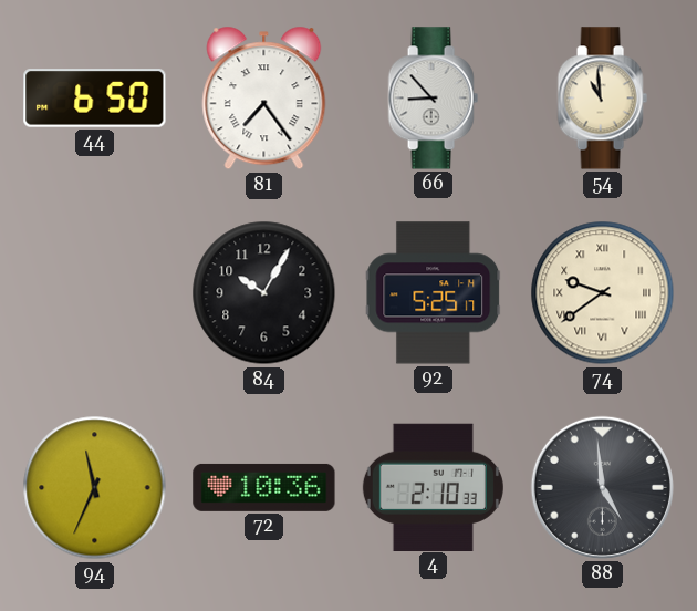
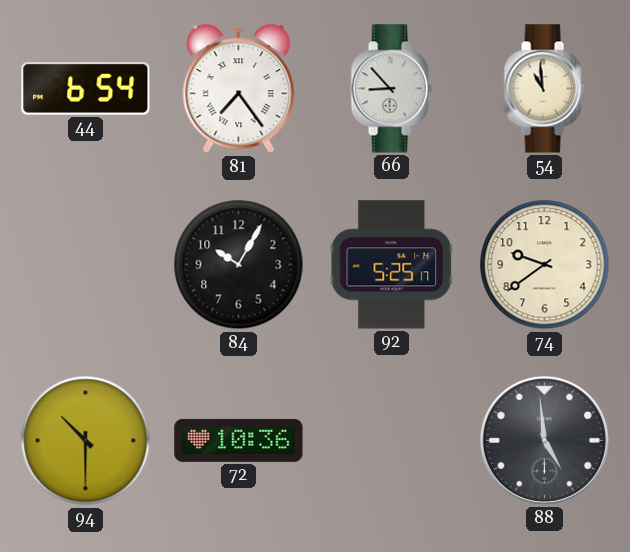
44: 6:50 -> 6:54
74 numerals: Roman -> Arabic
94: 11:34 -> 10:30
4: 2:10 -> none
